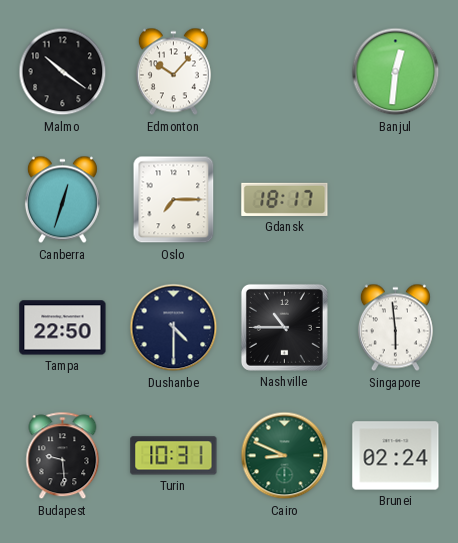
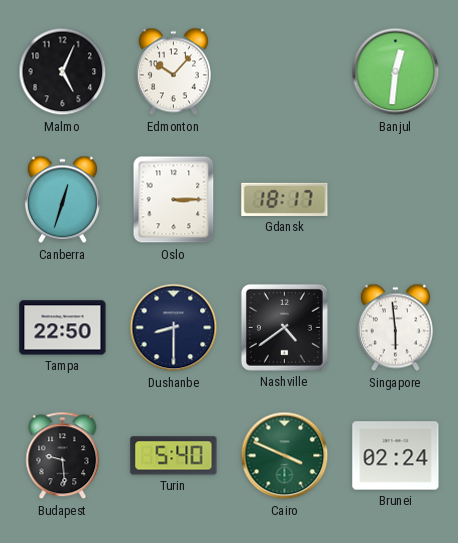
Malmo: 10:21 -> 5:04
Oslo: 7:15 -> 3:15
Dushanbe: 4:30 -> 8:30
Nashville: 10:45 -> 4:39
Turin: 10:31 -> 5:40
Cairo: 8:49 -> 3:49
